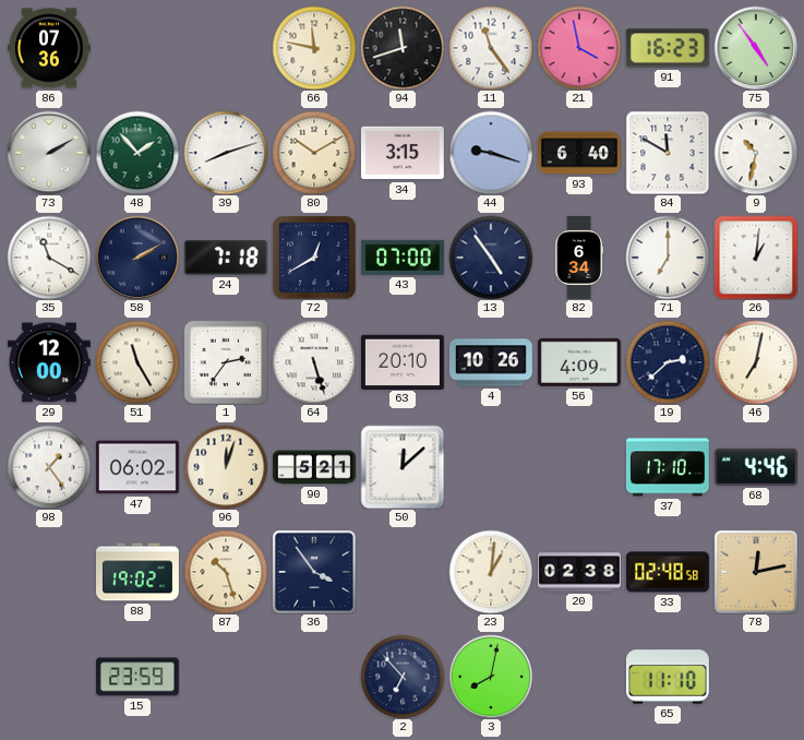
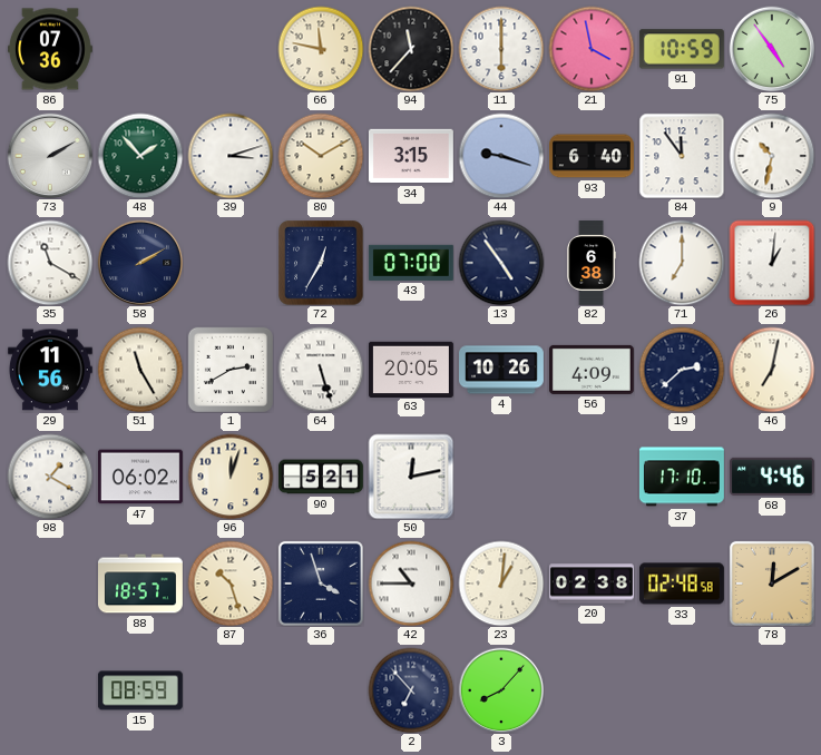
94: 11:42 -> 11:37
11: 11:24 -> 6:00
91: 16:23 -> 10:59
39: 8:12 -> 3:12
84: 11:50 -> 11:54
24: 7:18 -> none
72: 12:40 -> 12:35
82: 6:34 -> 6:38
29: 12:00 -> 11:56
1: 2:36 -> 2:40
63: 20:10 -> 20:05
98: 1:24 -> 1:20
50: 12:08 -> 12:13
88: 19:02 -> 18:57
36: 3:54 -> 3:57
42: none -> 10:45
78: 12:13 -> 12:10
15: 23:59 -> 08:59
3: 8:02 -> 8:07
65: 11:10 -> none
